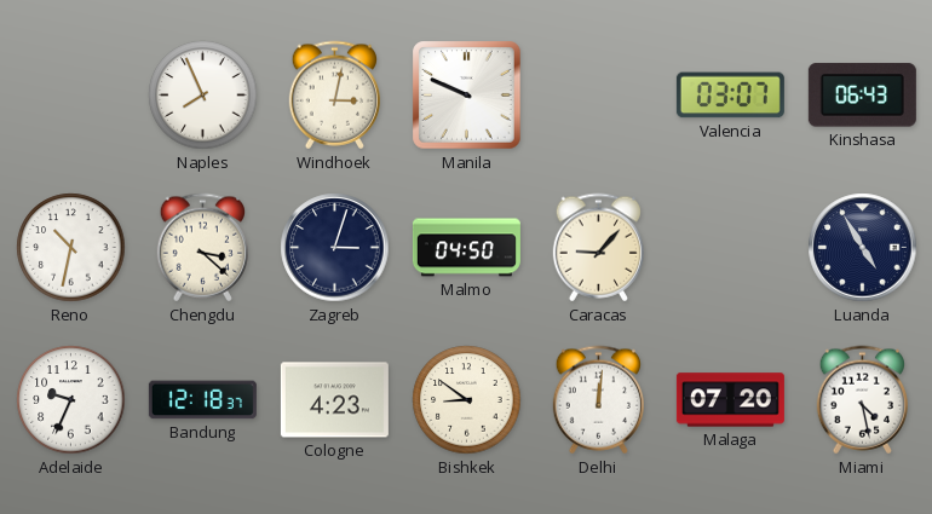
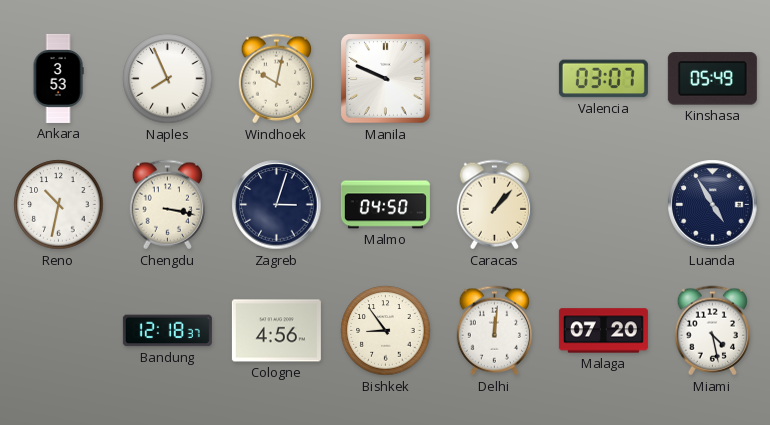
Ankara: none -> 3:53
Windhoek: 3:02 -> 10:02
Kinshasa: 06:43 -> 05:49
Chengdu: 3:22 -> 3:17
Caracas: 9:07 -> 1:07
Adelaide: 9:34 -> none
Cologne: 4:23 -> 4:56
Bishkek: 8:51 -> 8:54
